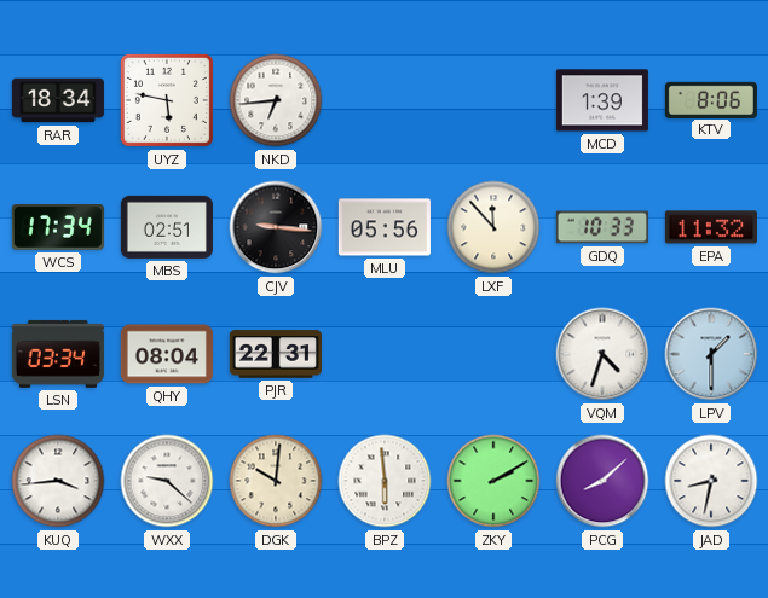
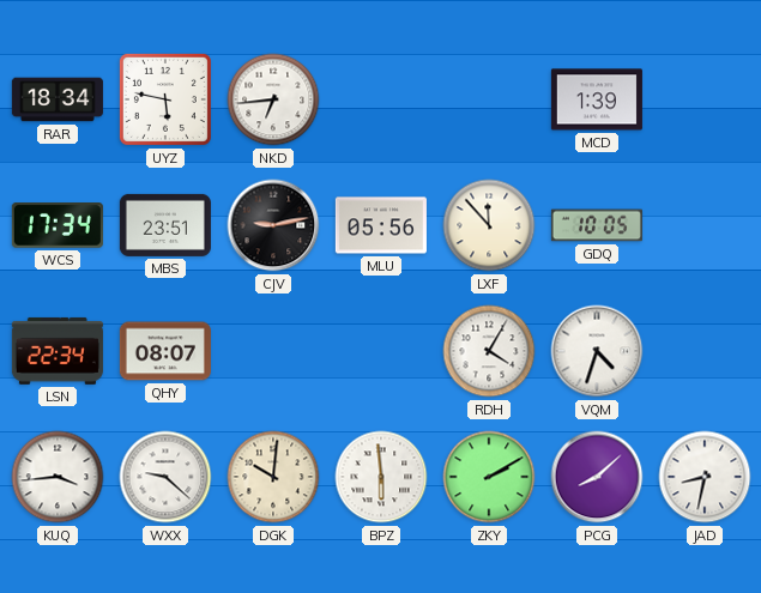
KTV: 8:06 -> none
MBS: 02:51 -> 23:51
CJV: 9:16 -> 9:13
GDQ: 10:33 -> 10:05
EPA: 11:32 -> none
LSN: 03:34 -> 22:34
QHY: 08:04 -> 08:07
PJR: 22:31 -> none
RDH: none -> 4:05
LPV: 1:30 -> none
